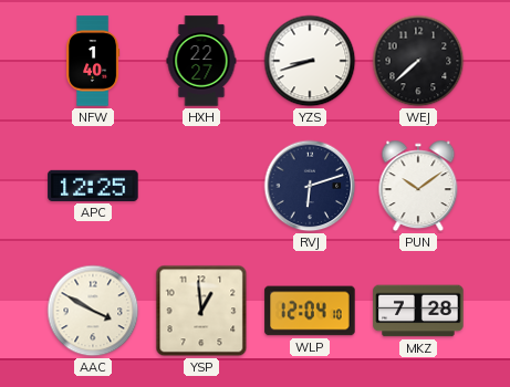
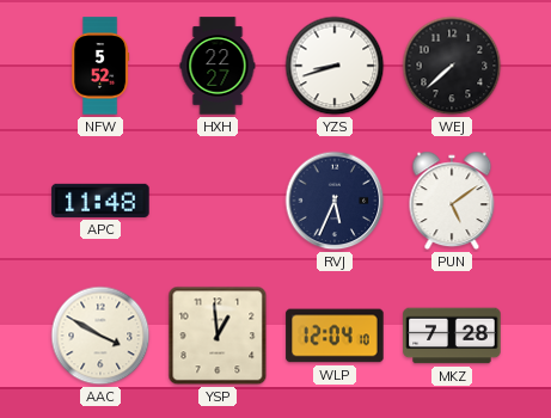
NFW: 1:40 -> 5:52
APC: 12:25 -> 11:48
RVJ: 6:12 -> 5:34
PUN: 10:09 -> 5:09
